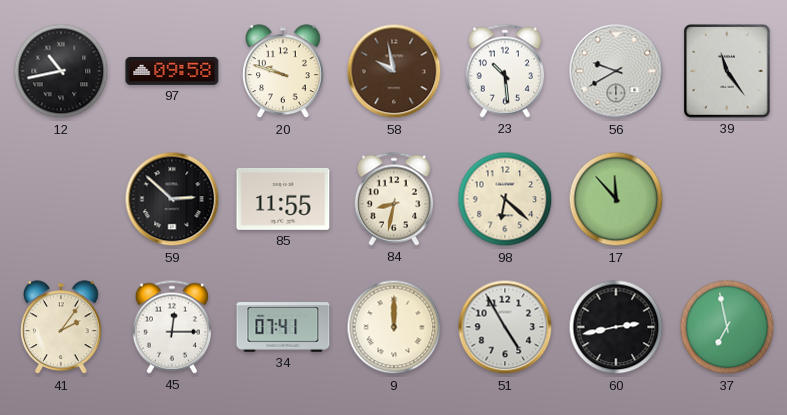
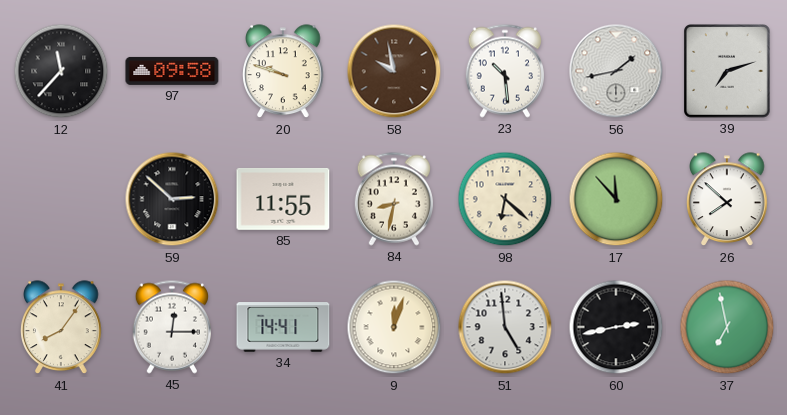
12: 10:43 -> 11:37
56: 9:40 -> 1:43
39: 11:24 -> 7:12
26: none -> 7:52
41: 2:06 -> 8:06
34: 07:41 -> 14:41
9: 12:00 -> 12:03
51: 4:55 -> 4:59
